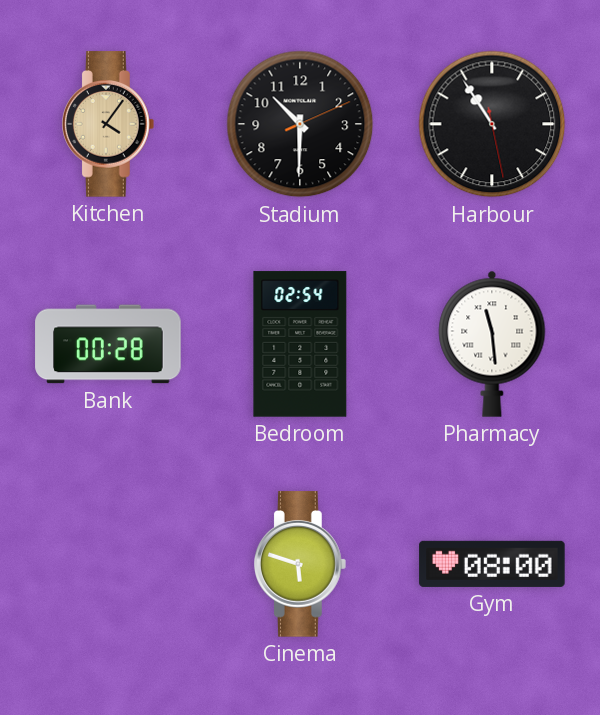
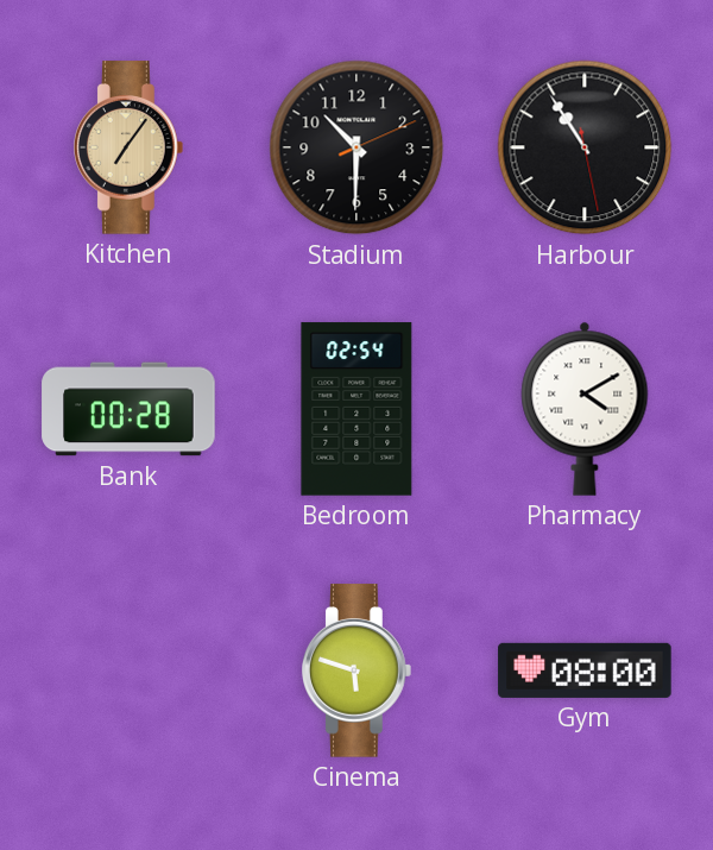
Kitchen: 4:06 -> 7:06
Pharmacy: 11:29 -> 4:10
